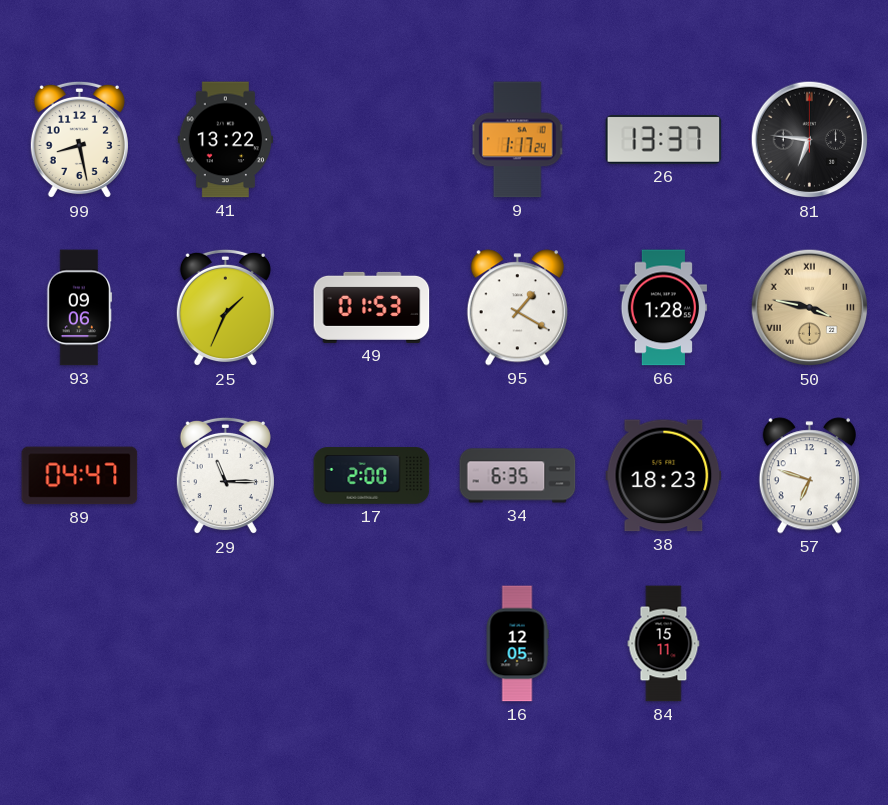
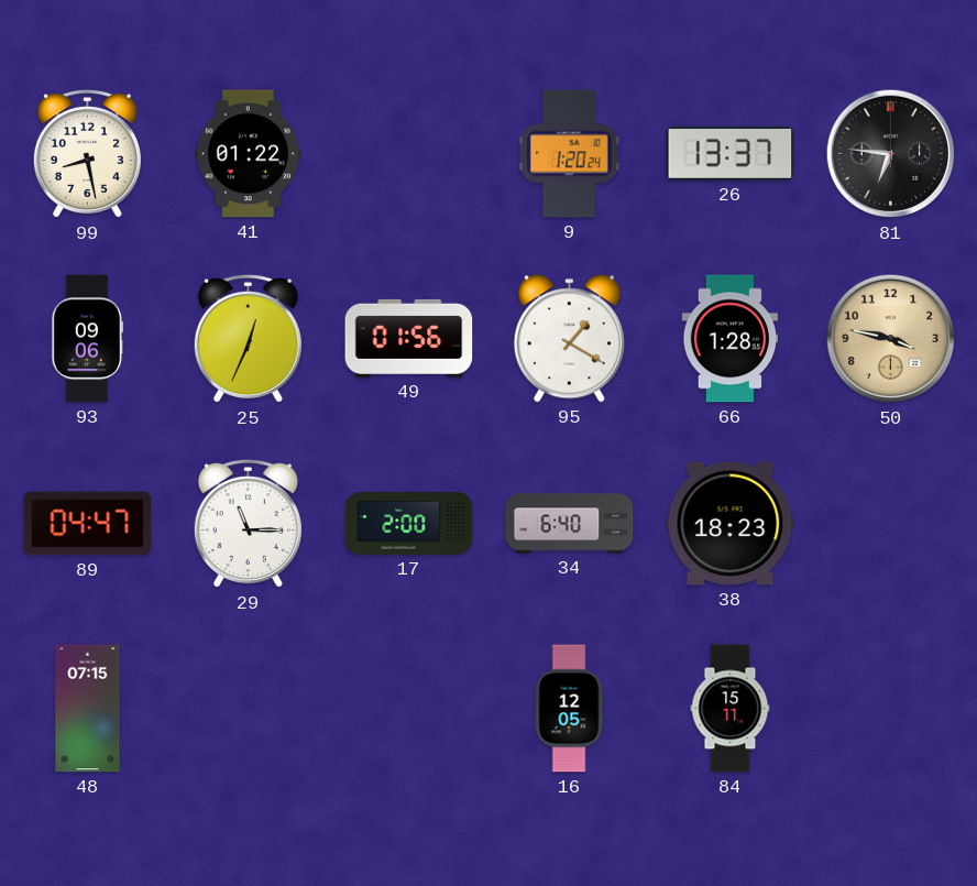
41: 13:22 -> 01:22
9: 1:17 -> 1:20
25: 1:34 -> 12:34
49: 01:53 -> 01:56
50 numerals: Roman -> Arabic
34: 6:35 -> 6:40
57: 6:48 -> none
48: none -> 07:15
